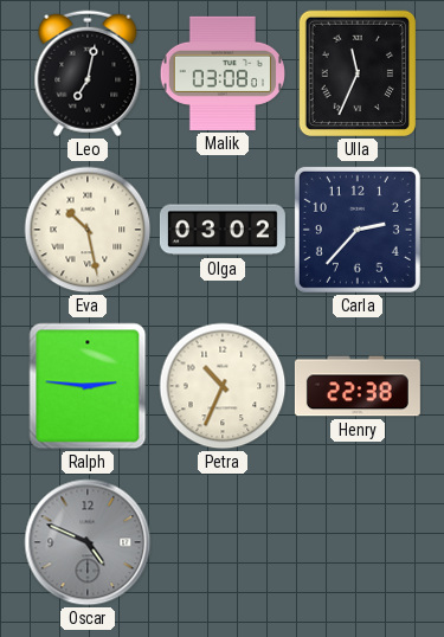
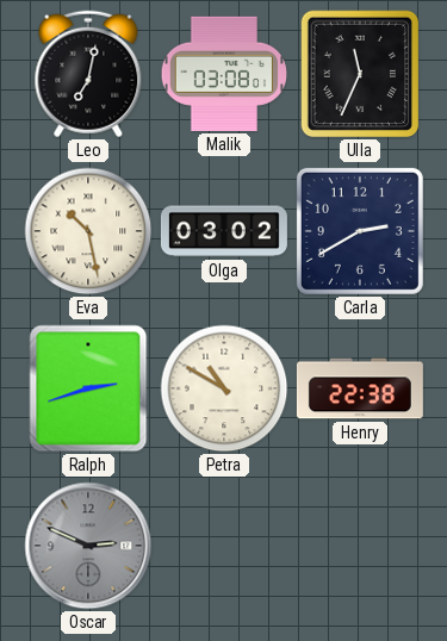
Carla: 2:37 -> 2:40
Ralph: 2:46 -> 2:42
Petra: 10:34 -> 10:50
Oscar: 4:49 -> 2:49
